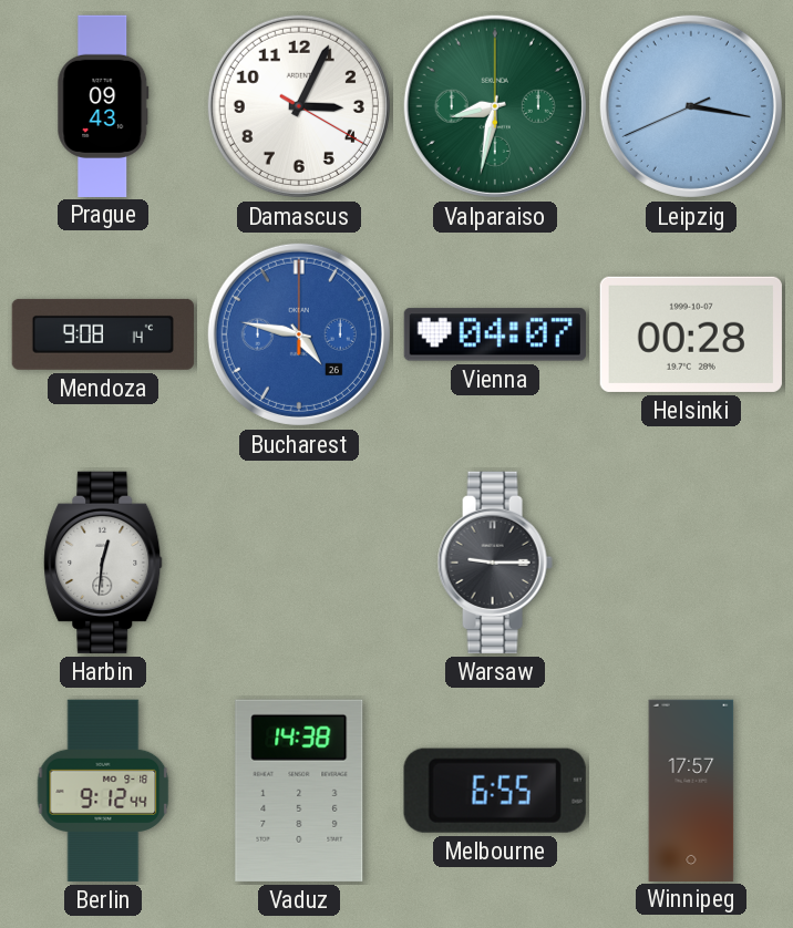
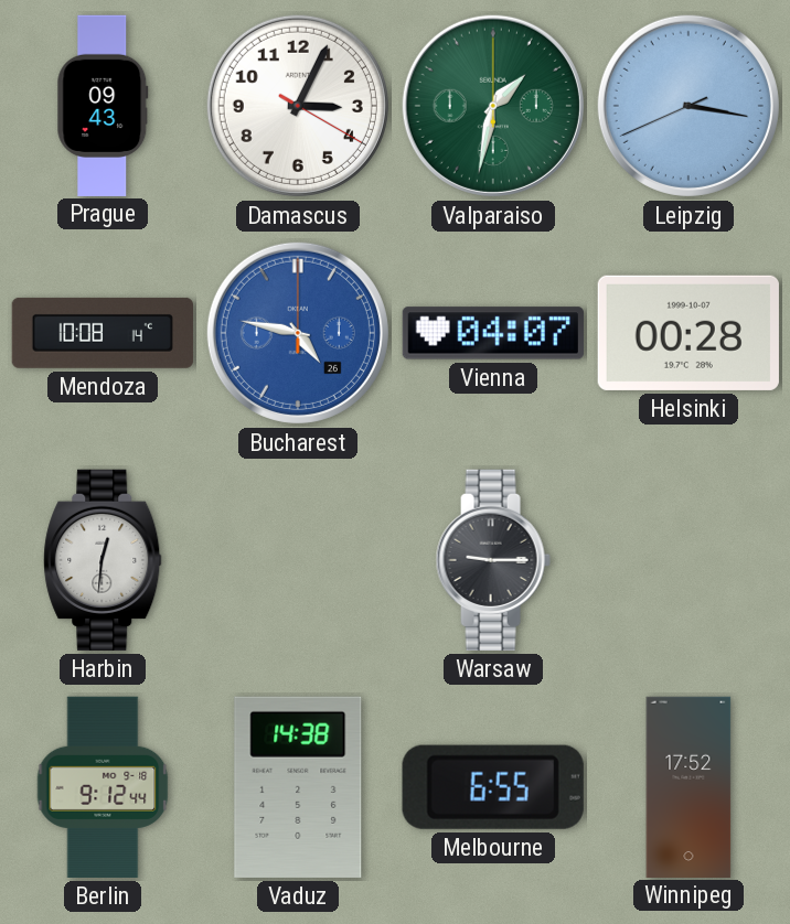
Valparaiso: 8:32 -> 1:32
Mendoza: 9:08 -> 10:08
Winnipeg: 17:57 -> 17:52
